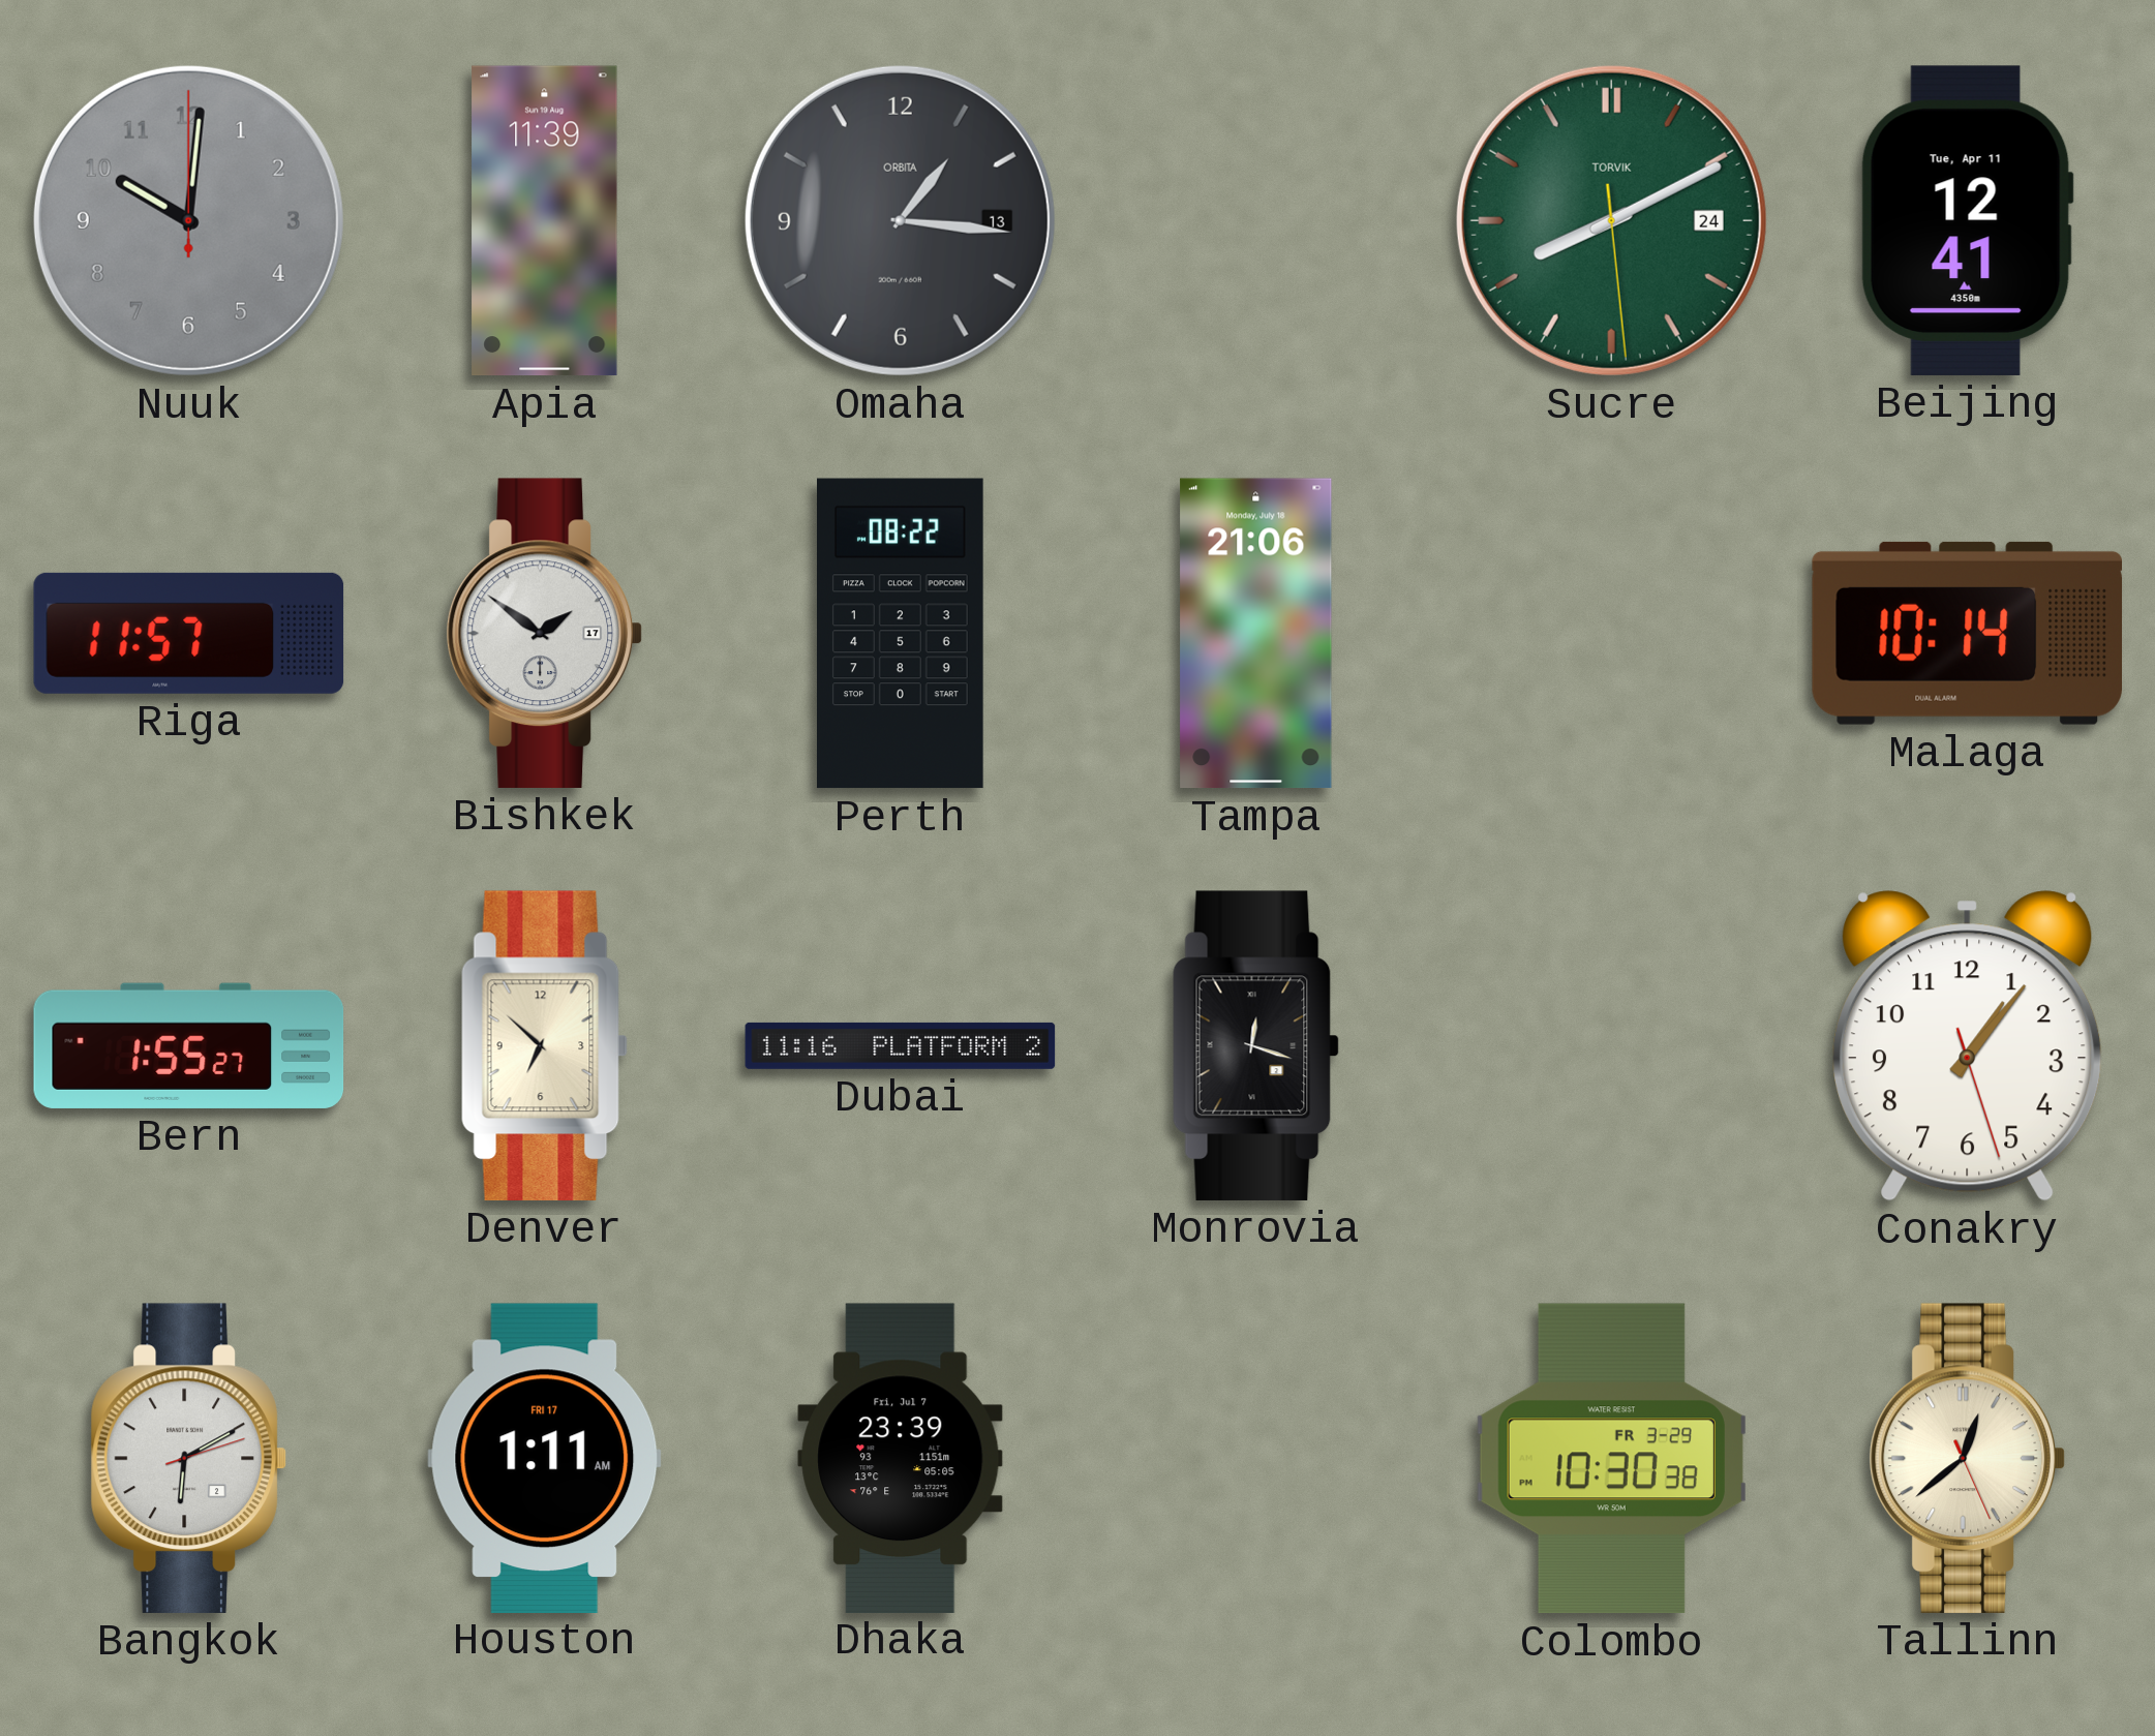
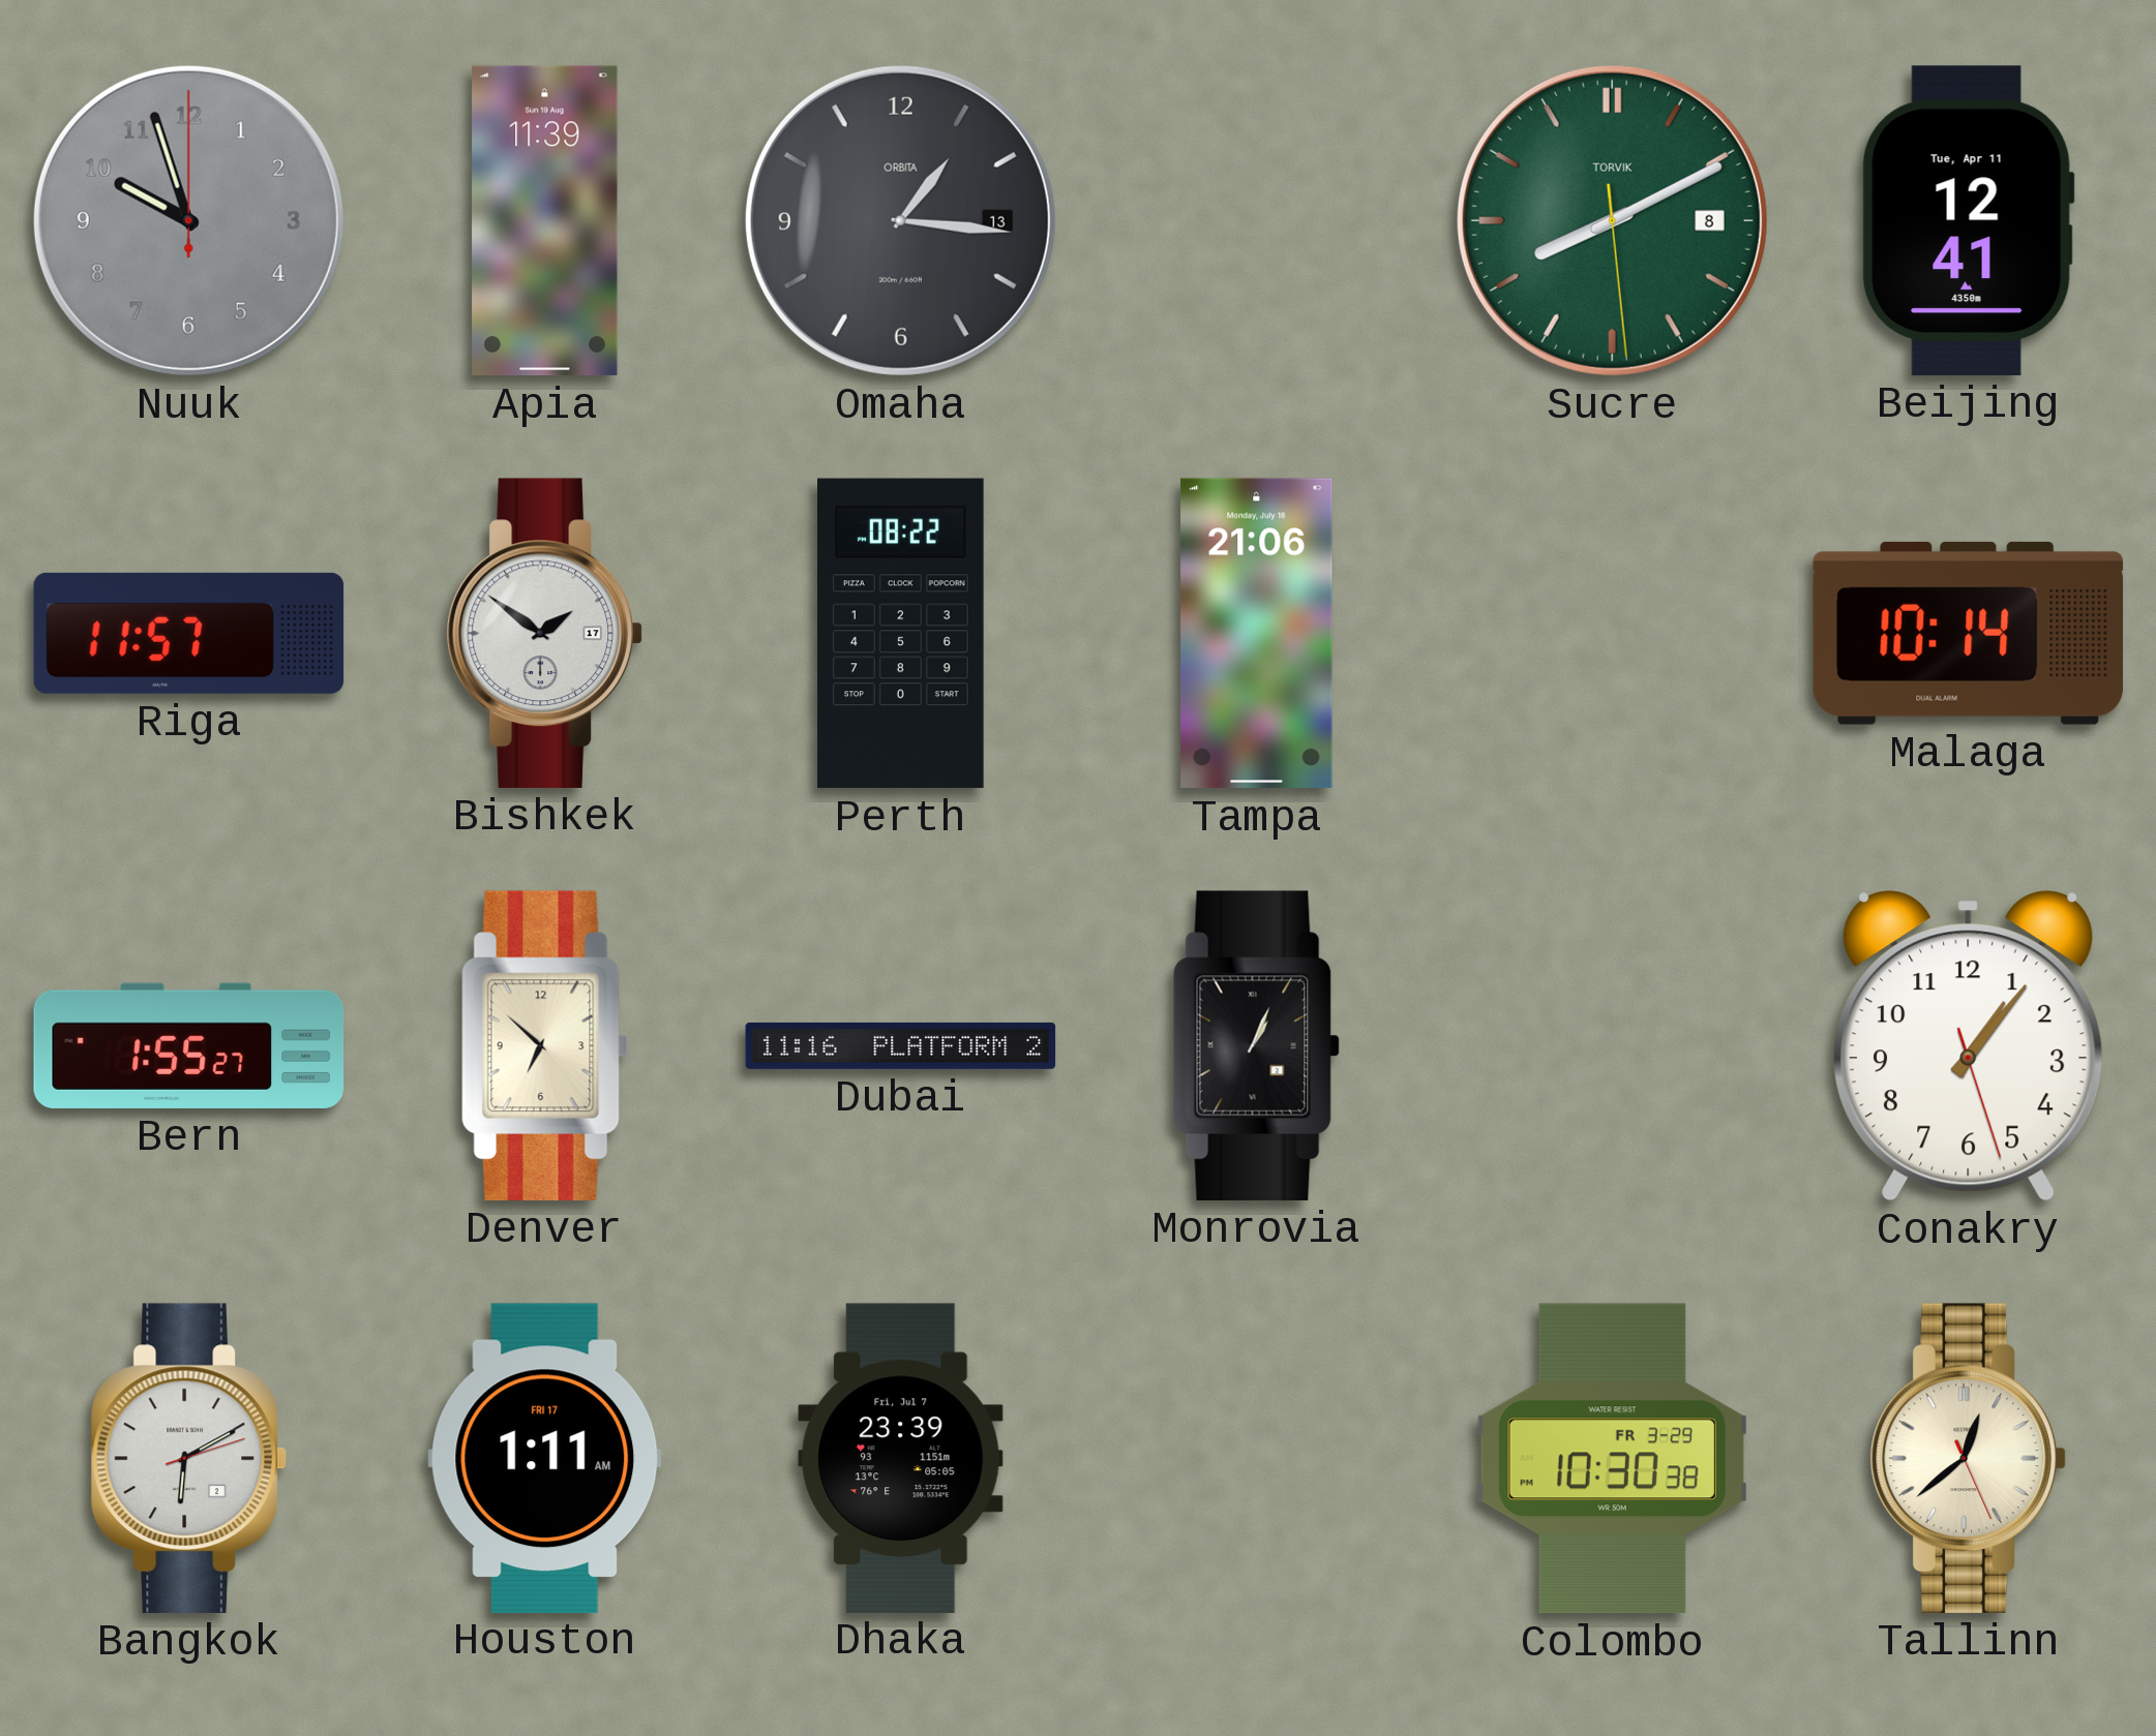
Nuuk: 10:01 -> 9:57
Sucre date: 24 -> 8
Monrovia: 12:18 -> 1:04
